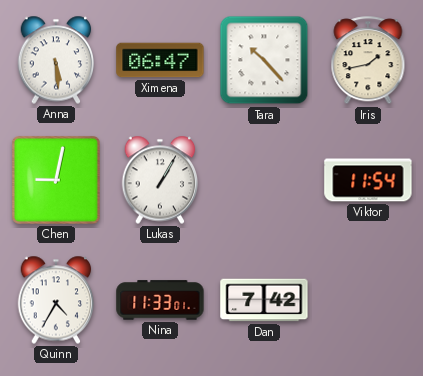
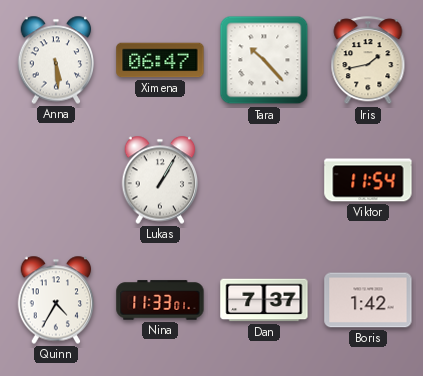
Chen: 9:02 -> none
Dan: 7:42 -> 7:37
Boris: none -> 1:42
